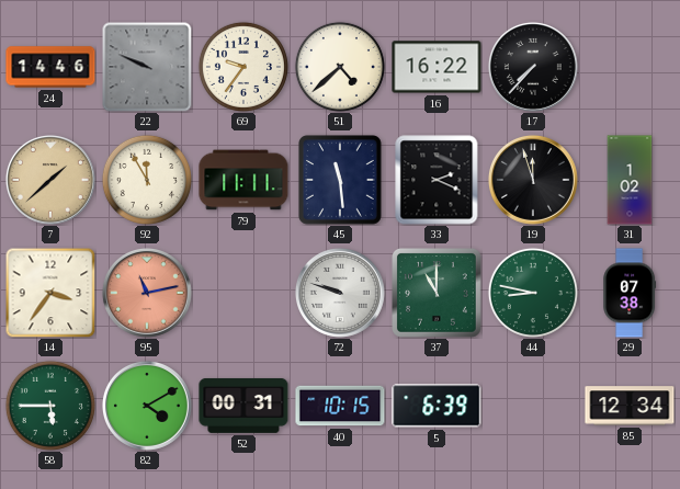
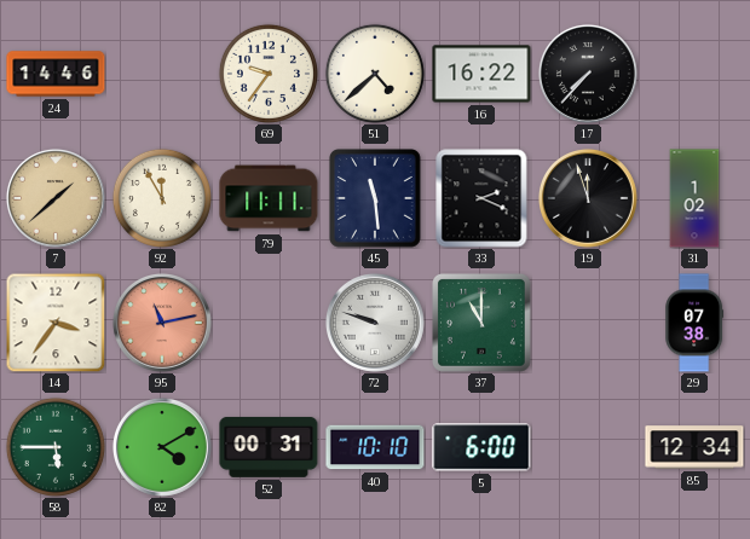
22: 9:49 -> none
44: 8:47 -> none
40: 10:15 -> 10:10
5: 6:39 -> 6:00
